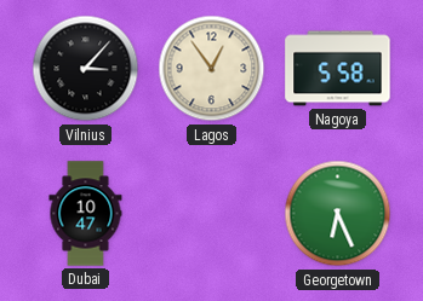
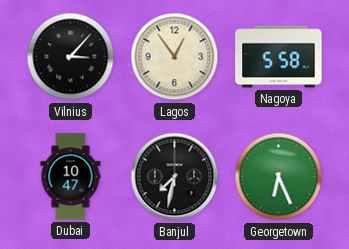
Banjul: none -> 7:32
